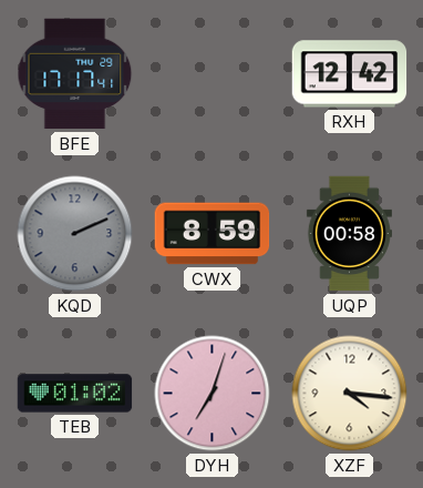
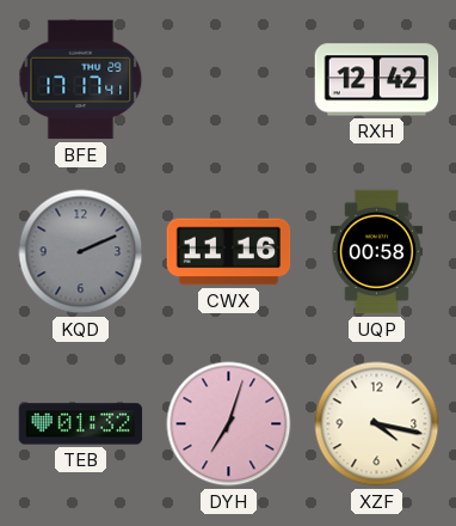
CWX: 8:59 -> 11:16
TEB: 01:02 -> 01:32
XZF: 4:16 -> 4:17
